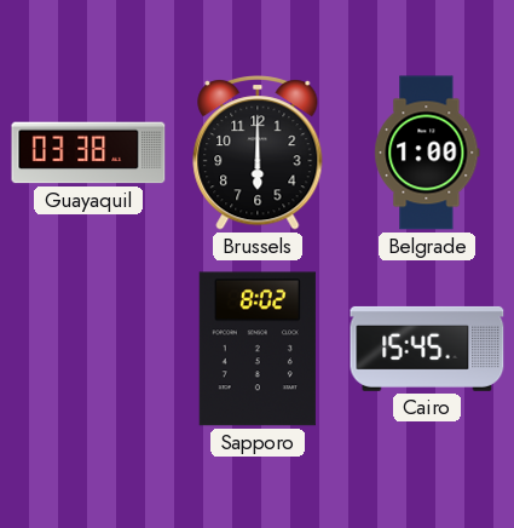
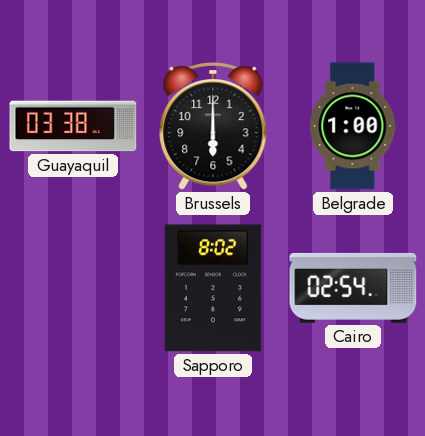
Cairo: 15:45 -> 02:54
